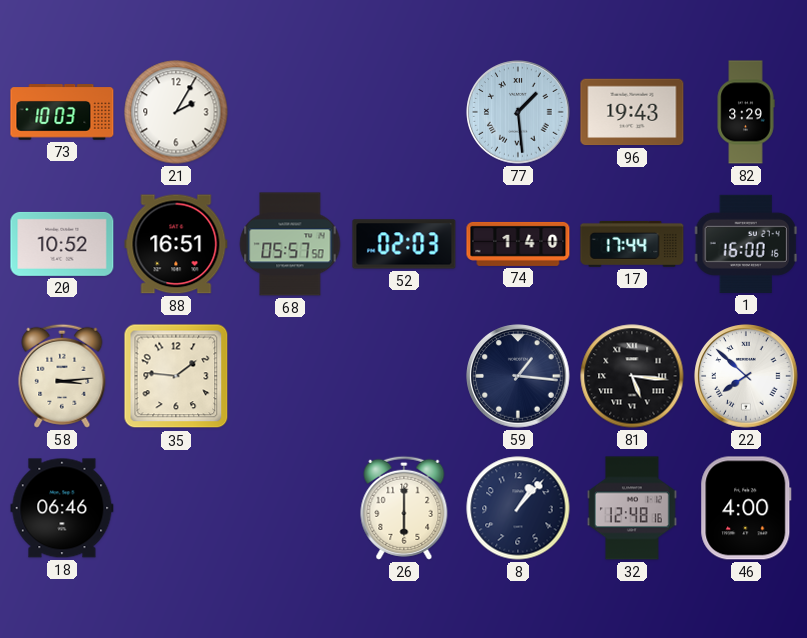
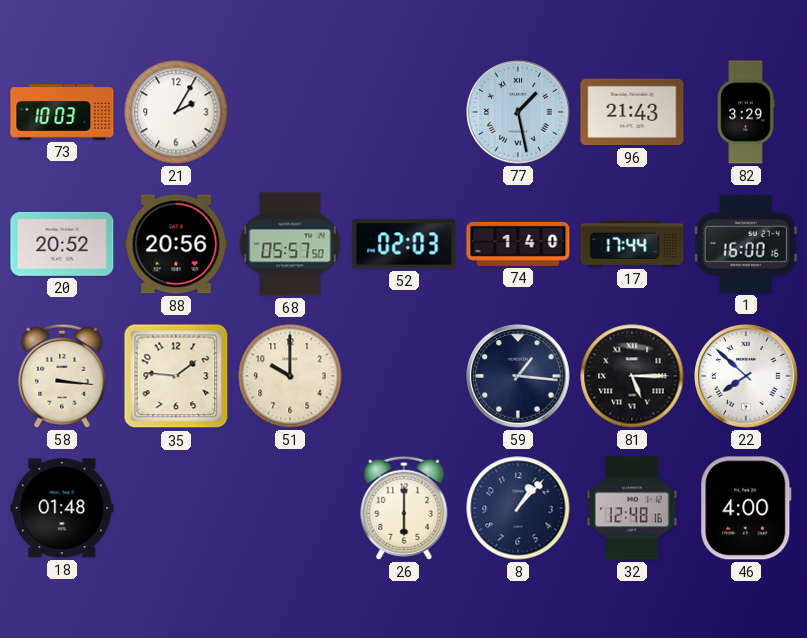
77: 1:29 -> 1:28
96: 19:43 -> 21:43
20: 10:52 -> 20:52
88: 16:51 -> 20:56
58: 3:14 -> 3:16
51: none -> 10:00
81: 5:16 -> 5:15
18: 06:46 -> 01:48
